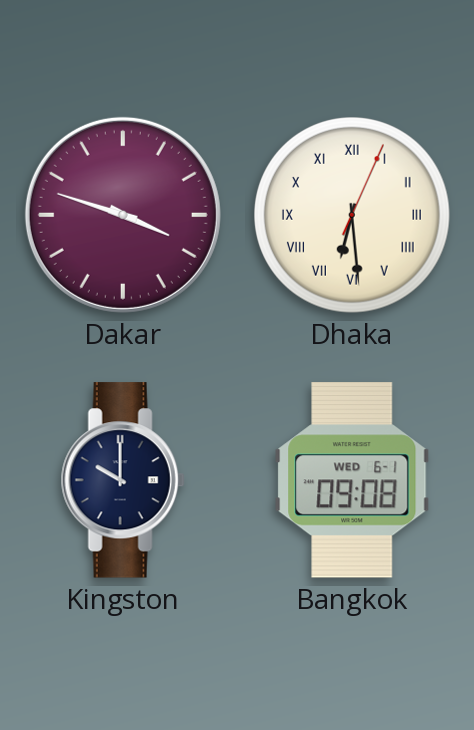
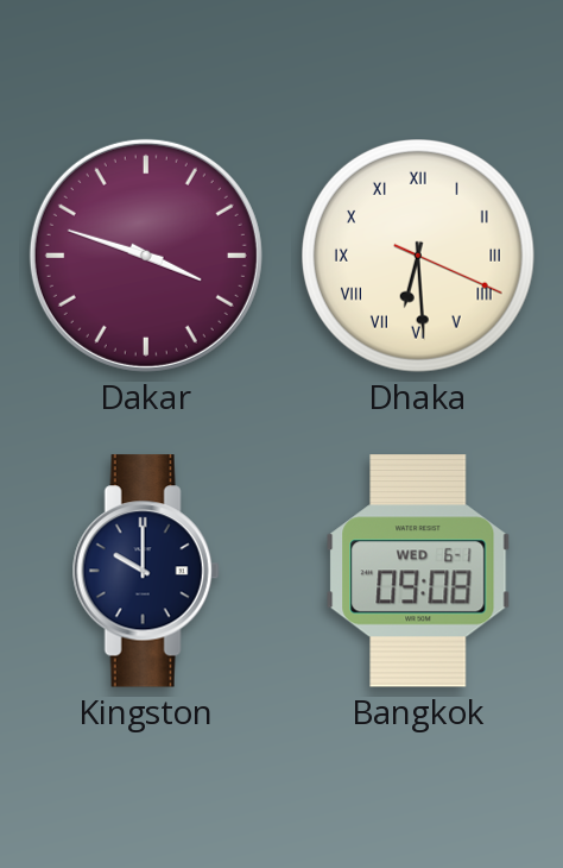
Dhaka: 6:29:04 -> 6:29:19
